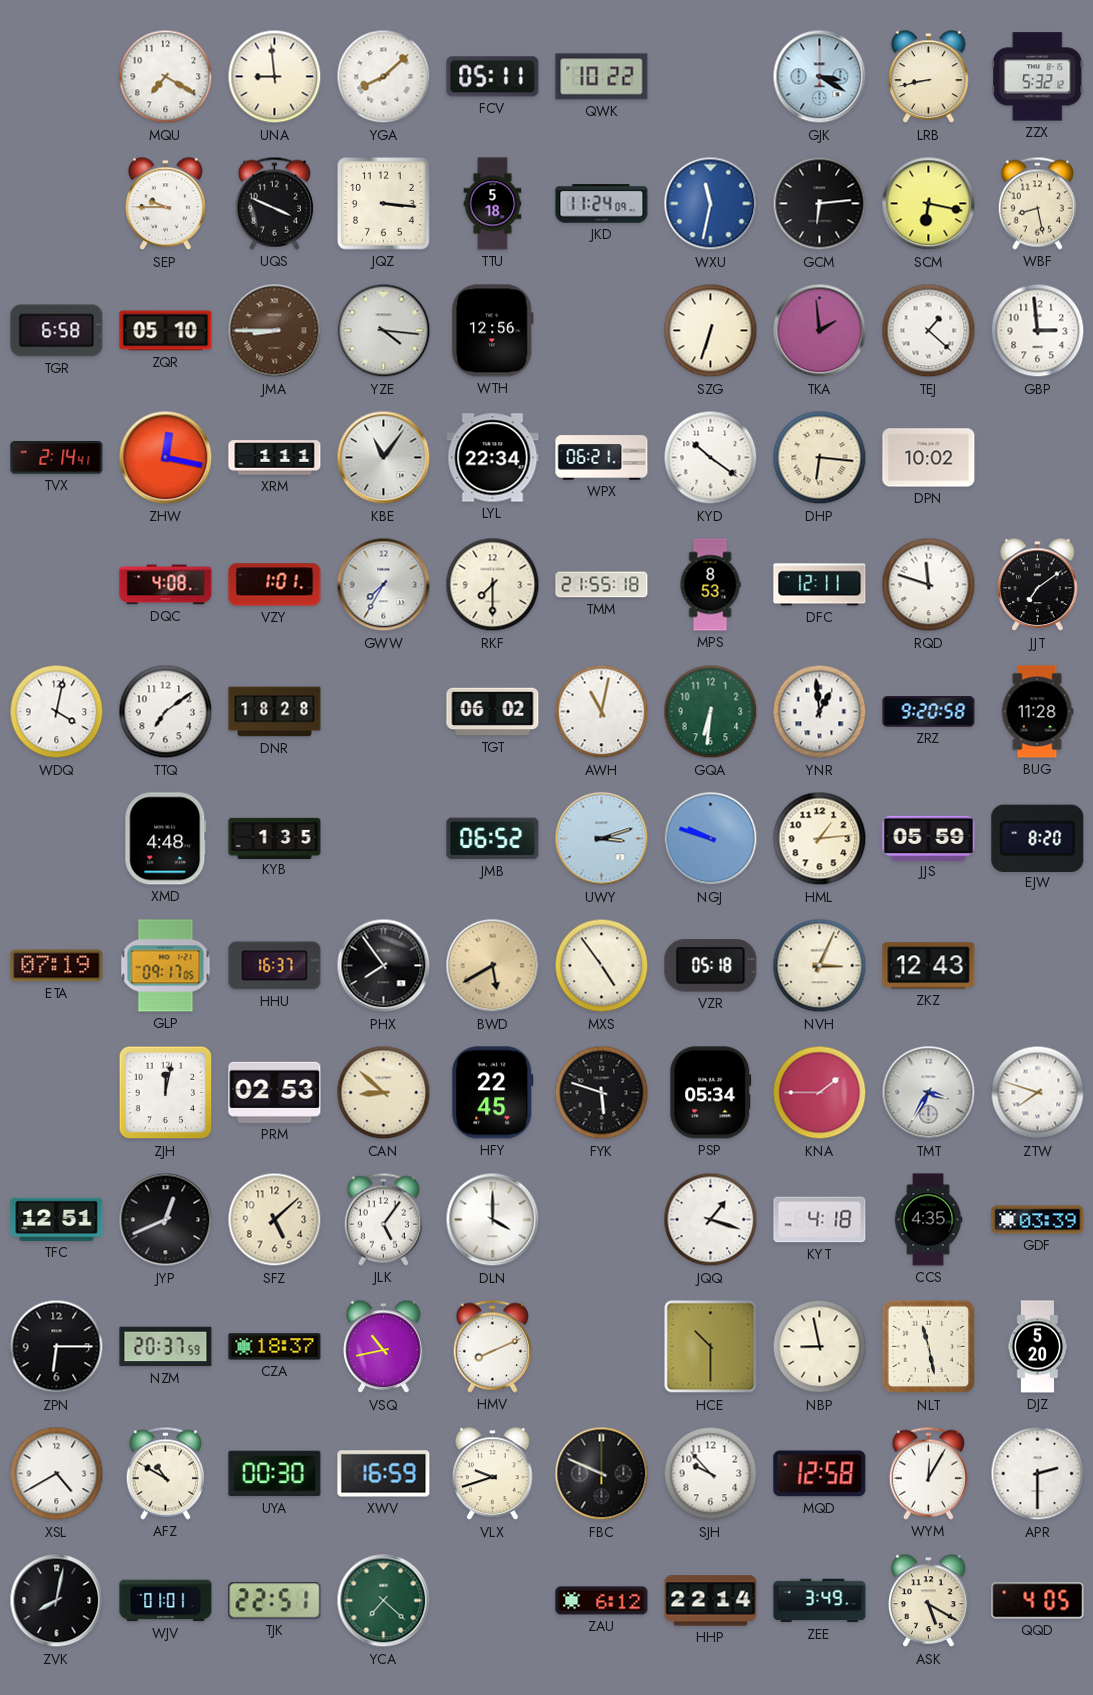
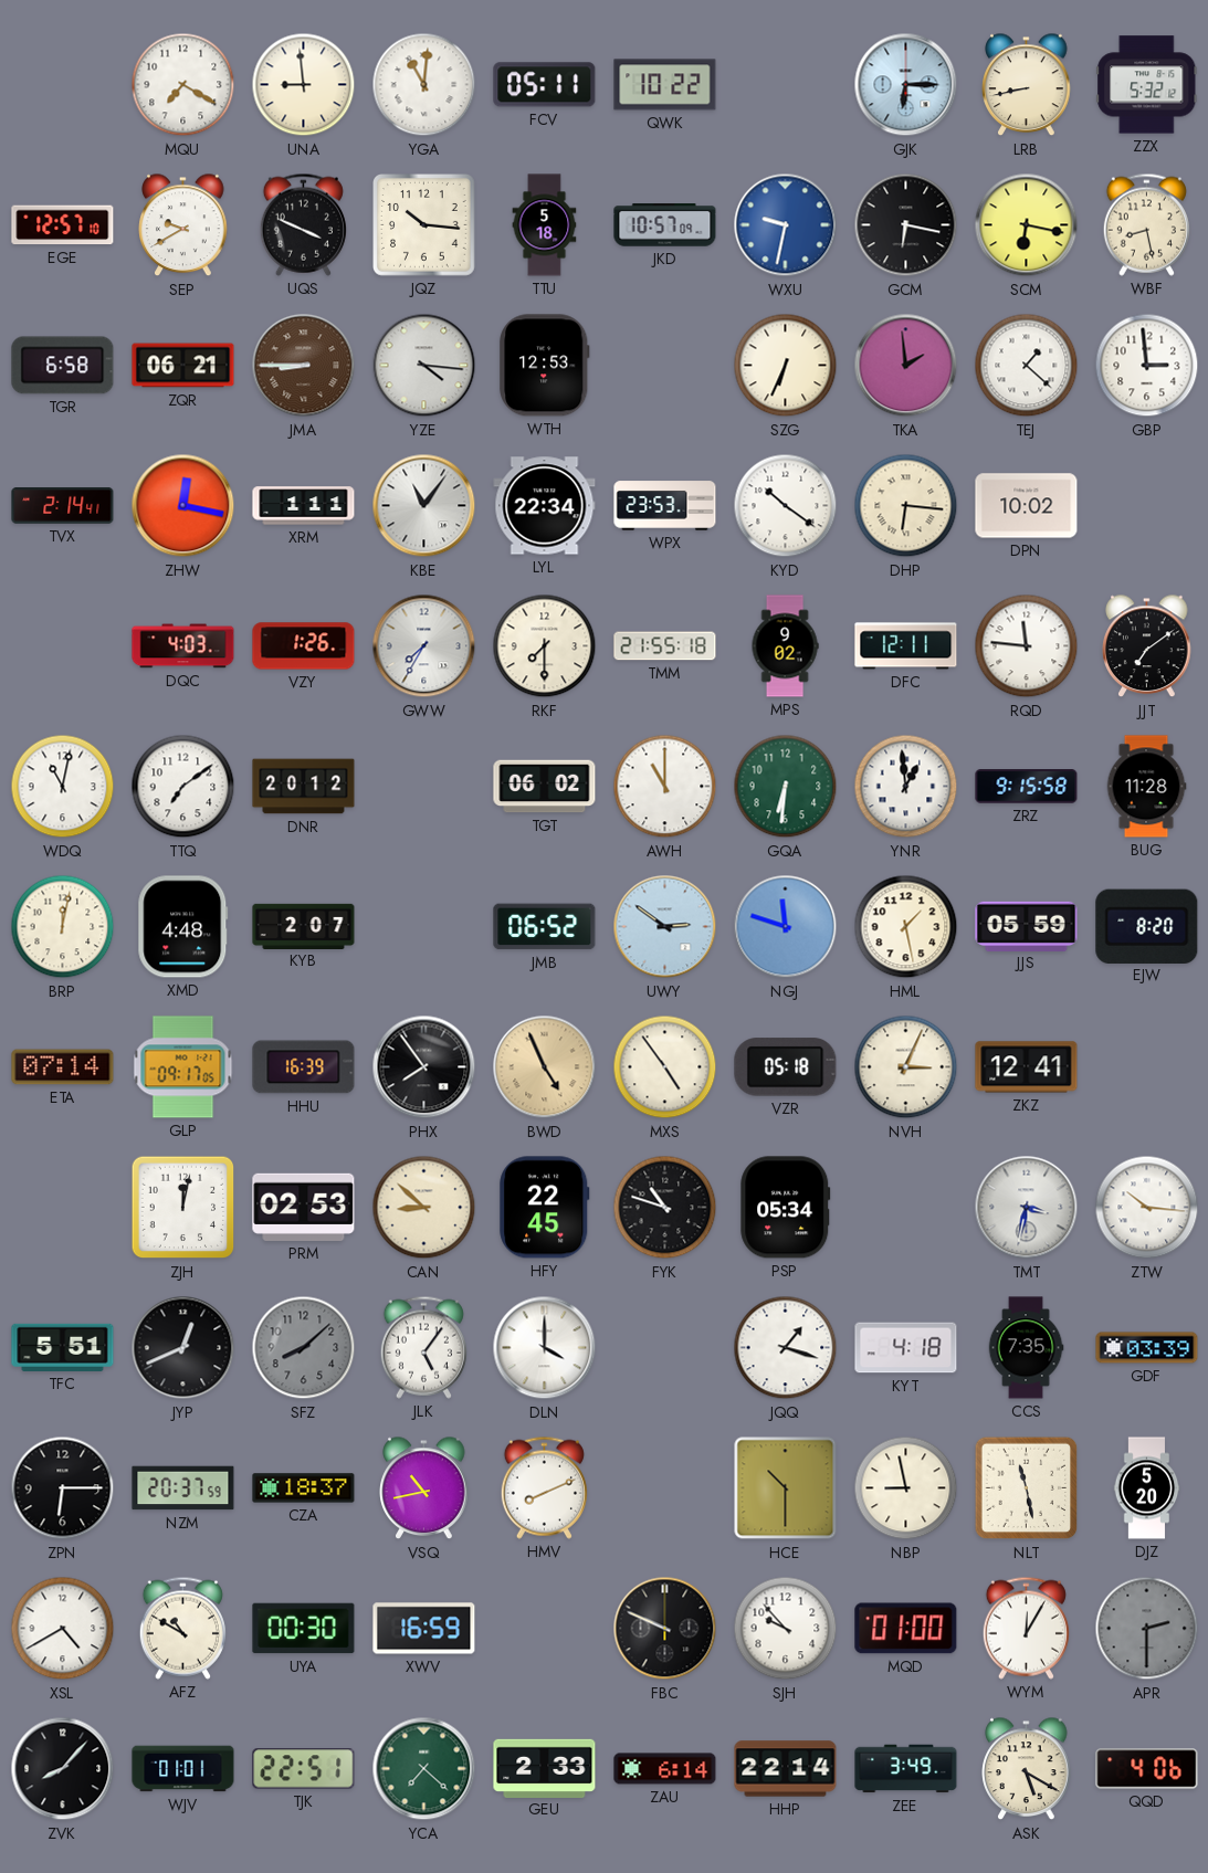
YGA: 8:08 -> 11:01
GJK: 3:20 -> 6:15
EGE: none -> 12:57
SEP: 9:45 -> 9:40
JQZ: 3:16 -> 10:16
JKD: 11:24 -> 10:57
WXU: 11:32 -> 9:32
GCM: 6:14 -> 6:17
ZQR: 05:10 -> 06:21
WTH: 12:56 -> 12:53
SZG: 6:33 -> 6:34
WPX: 06:21 -> 23:53
DQC: 4:08 -> 4:03
VZY: 1:01 -> 1:26
MPS: 8:53 -> 9:02
RQD: 11:48 -> 11:46
WDQ: 4:02 -> 11:02
DNR: 18:28 -> 20:12
AWH: 11:02 -> 11:00
ZRZ: 9:20 -> 9:15
BRP: none -> 12:02
KYB: 1:35 -> 2:07
UWY: 3:12 -> 2:51
NGJ: 9:48 -> 11:48
HML: 1:14 -> 1:28
ETA: 07:19 -> 07:14
HHU: 16:37 -> 16:39
BWD: 5:40 -> 4:56
ZKZ: 12:43 -> 12:41
FYK: 5:48 -> 10:48
KNA: 1:45 -> none
TMT: 3:35 -> 3:32
ZTW: 7:48 -> 10:16
TFC: 12:51 -> 5:51
SFZ: 5:08 -> 8:08
SFZ dial: cream -> grey
CCS: 4:35 -> 7:35
VLX: 9:42 -> none
MQD: 12:58 -> 01:00
APR dial: white -> grey
ZVK: 8:02 -> 8:07
GEU: none -> 2:33
ZAU: 6:12 -> 6:14
QQD: 4:05 -> 4:06
